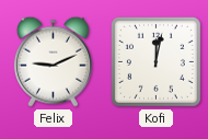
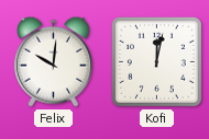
Felix: 9:11 -> 10:01
